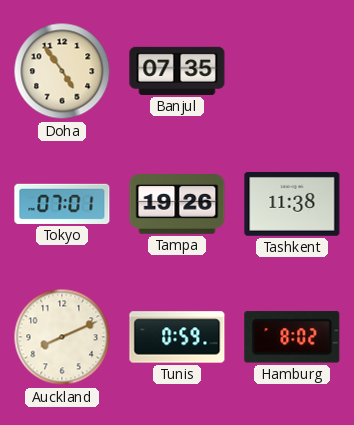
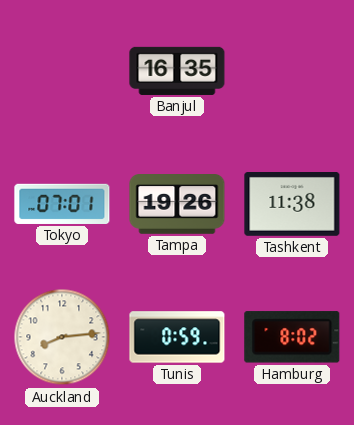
Doha: 4:54 -> none
Banjul: 07:35 -> 16:35
Auckland: 8:11 -> 8:14
